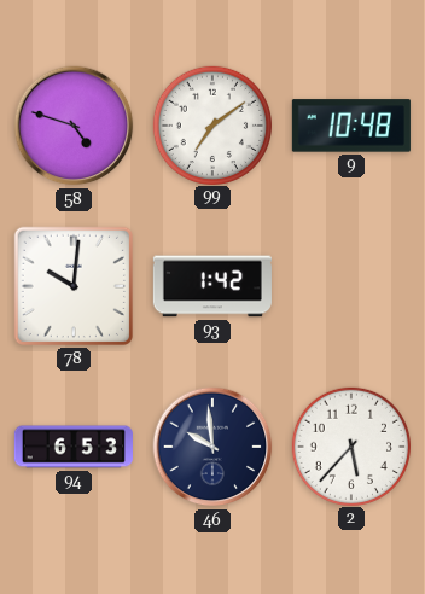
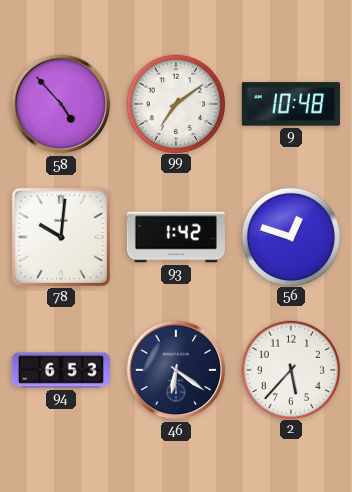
58: 4:48 -> 4:53
56: none -> 12:48
46: 9:59 -> 6:21
